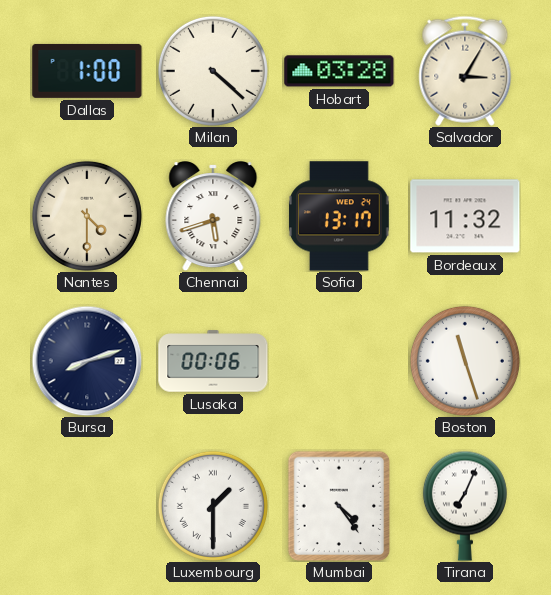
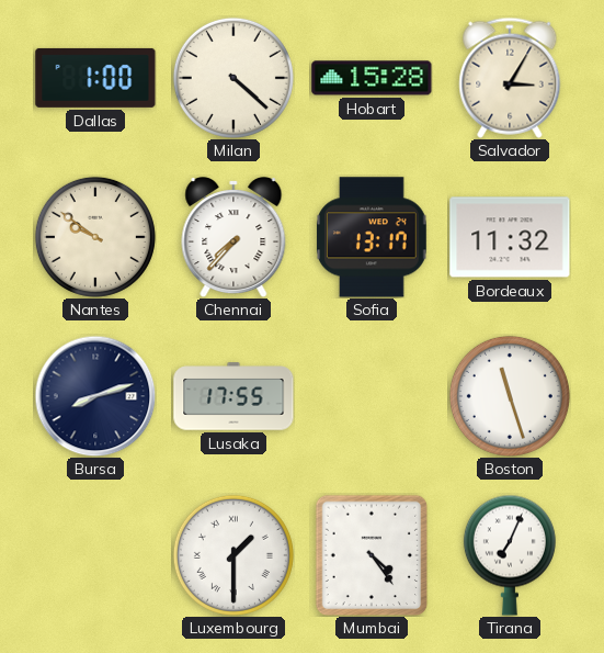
Hobart: 03:28 -> 15:28
Nantes: 4:30 -> 9:51
Chennai: 5:42 -> 7:37
Lusaka: 00:06 -> 17:55
